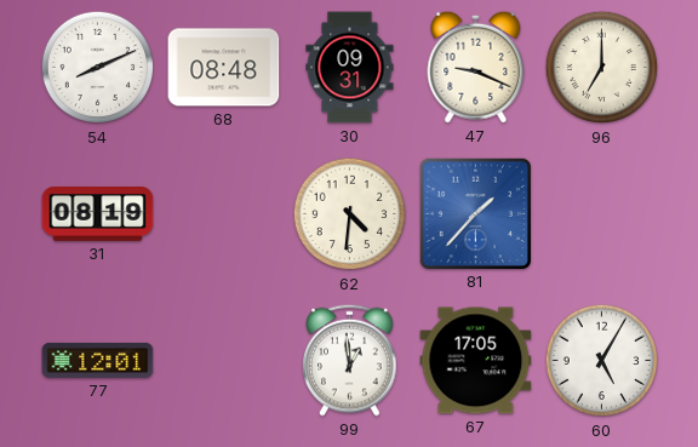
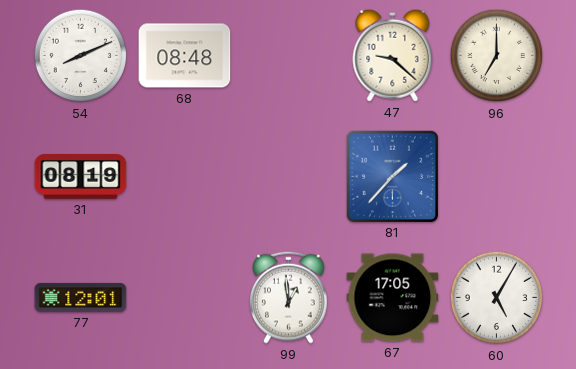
30: 09:31 -> none
47: 9:19 -> 9:22
62: 4:31 -> none
